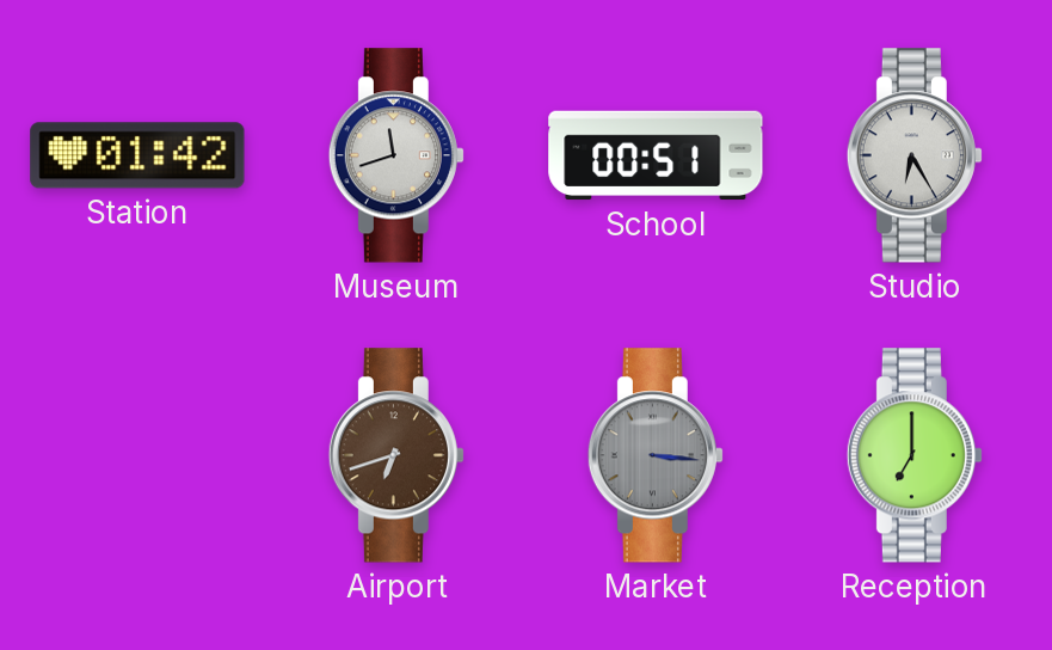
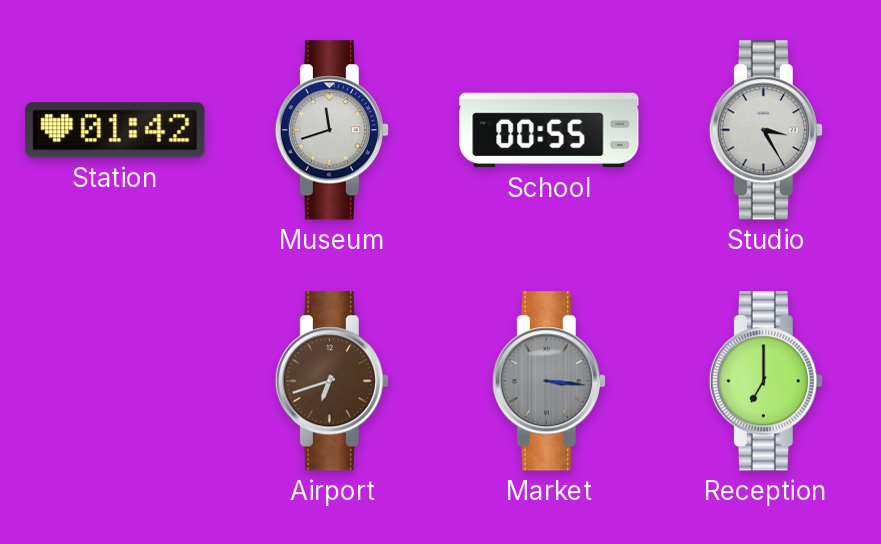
School: 00:51 -> 00:55
Studio: 6:25 -> 3:25
